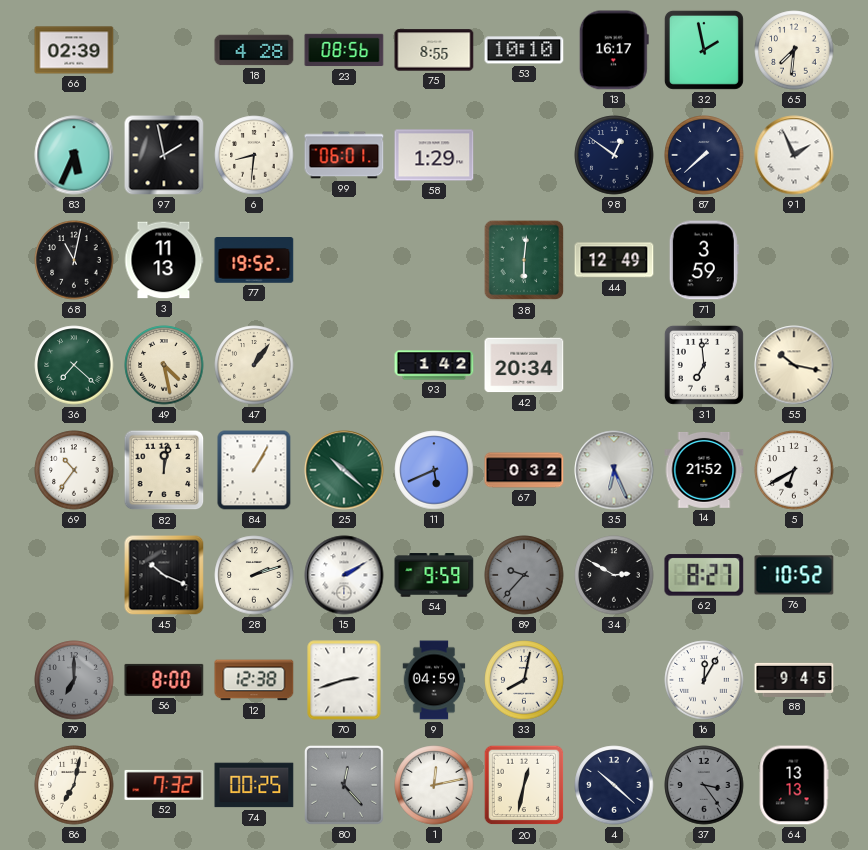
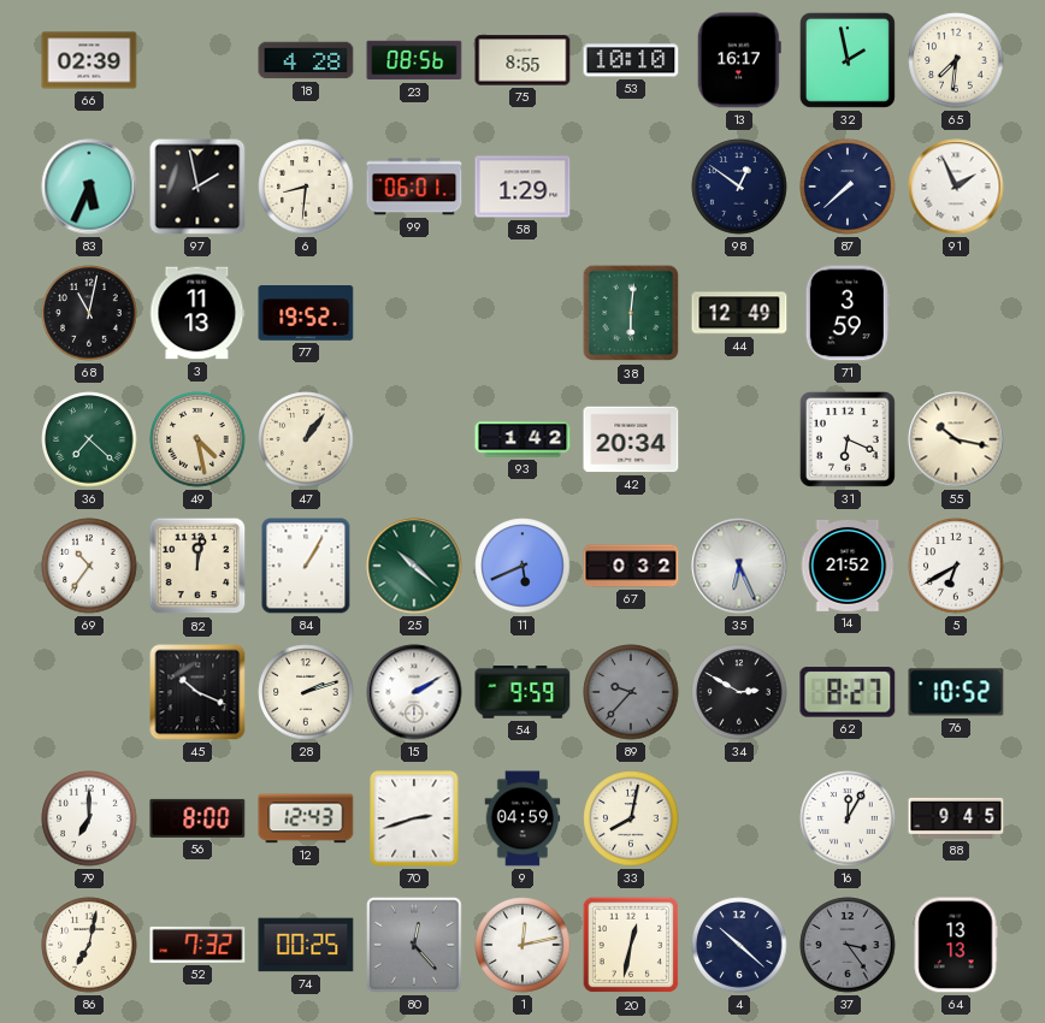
31: 6:59 -> 6:19
79 dial: grey -> white
12: 12:38 -> 12:43
